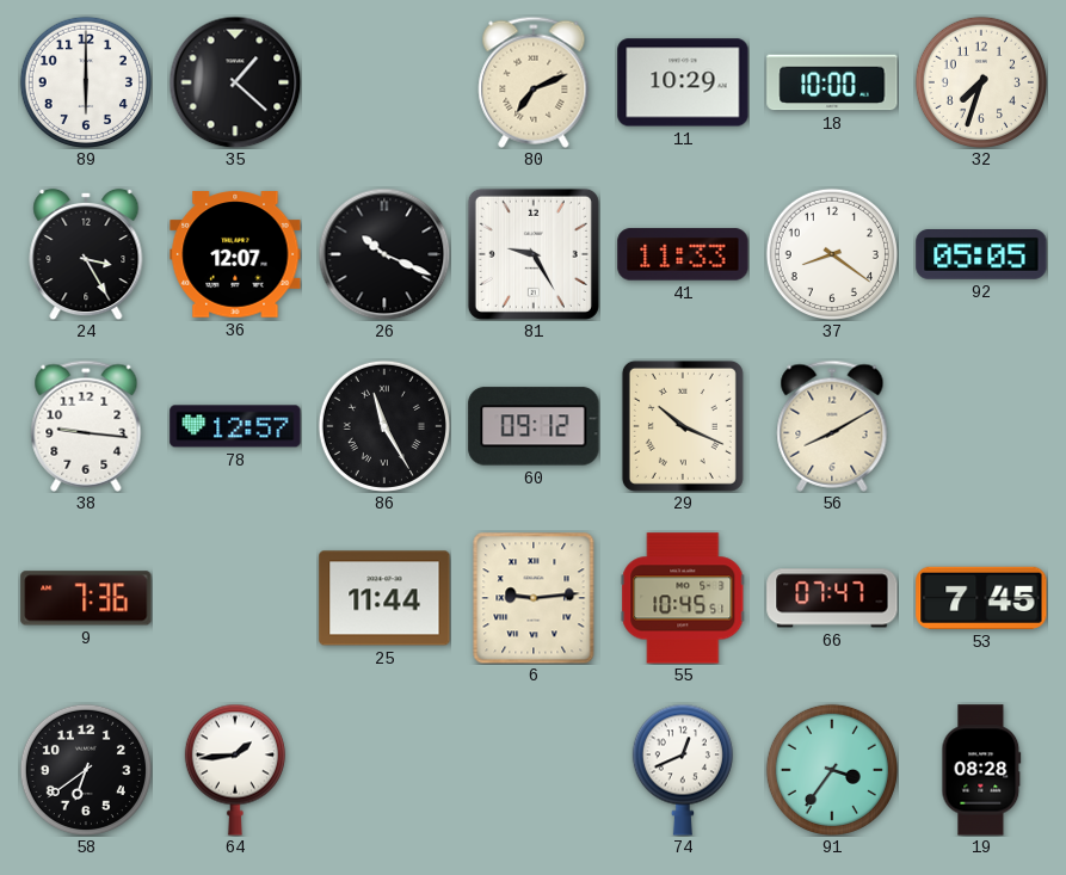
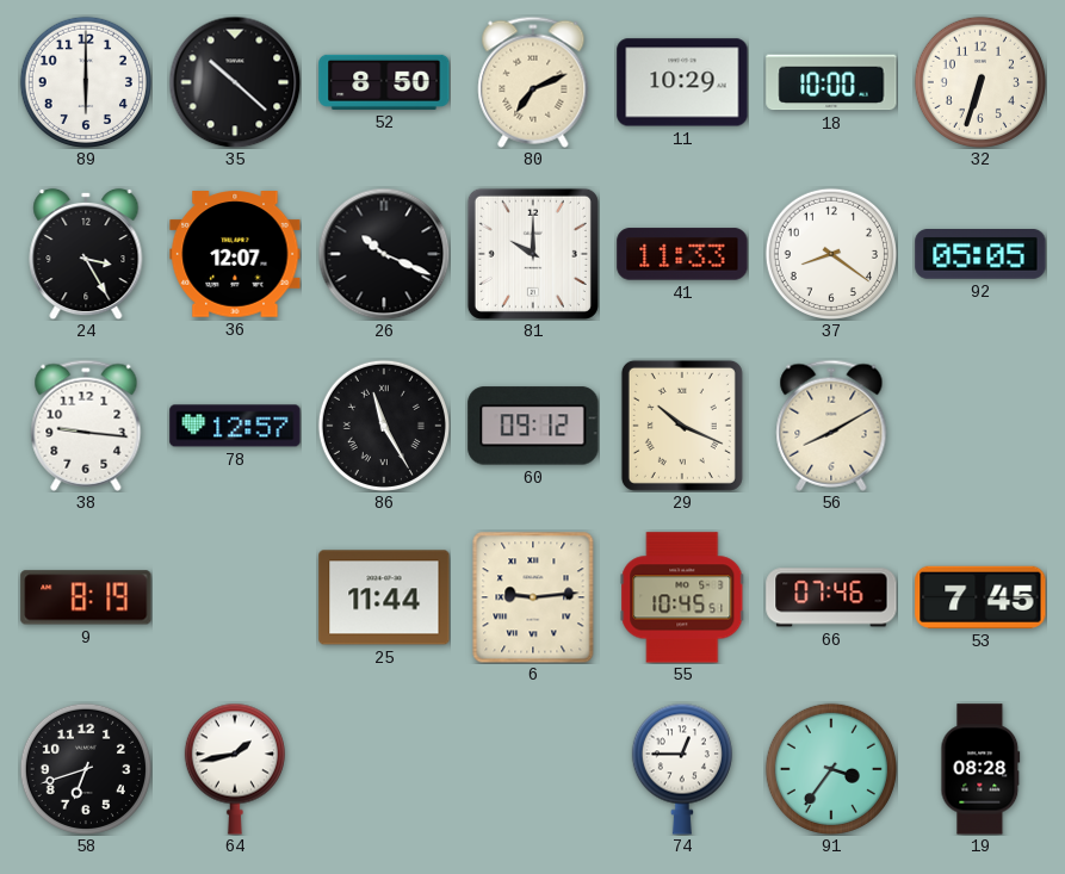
35: 1:22 -> 10:22
52: none -> 8:50
32: 7:33 -> 6:33
81: 9:25 -> 10:00
9: 7:36 -> 8:19
66: 07:47 -> 07:46
58: 6:39 -> 6:42
64: 1:44 -> 1:43
74: 12:41 -> 12:45
